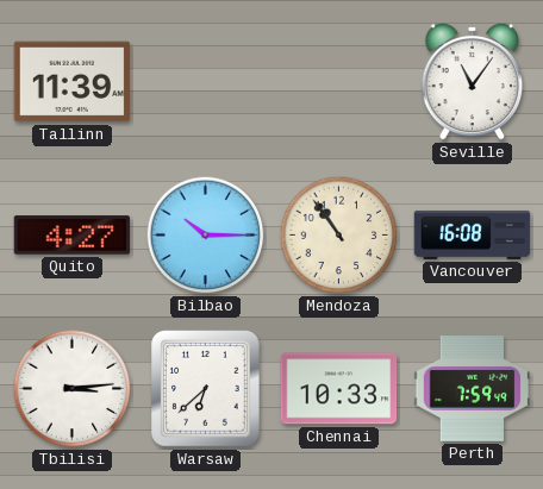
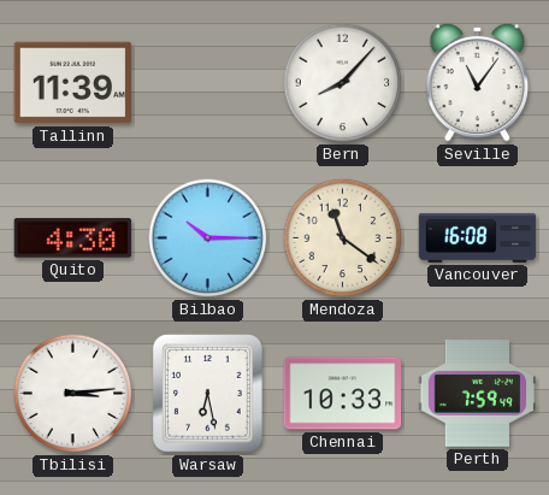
Bern: none -> 8:07
Quito: 4:27 -> 4:30
Mendoza: 10:54 -> 11:21
Warsaw: 6:38 -> 6:28
